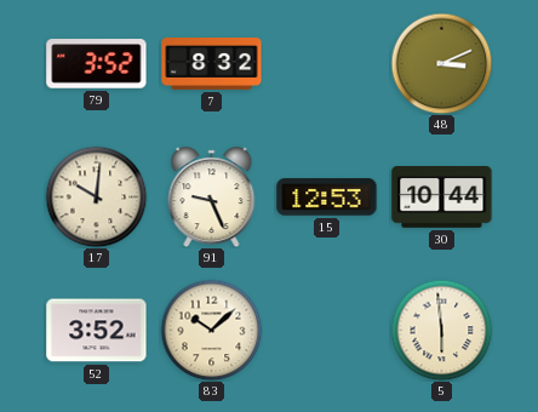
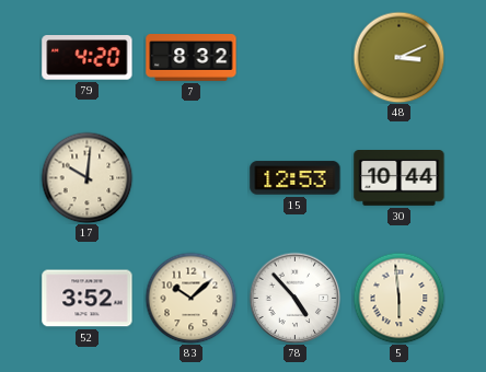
79: 3:52 -> 4:20
91: 9:26 -> none
78: none -> 4:53
